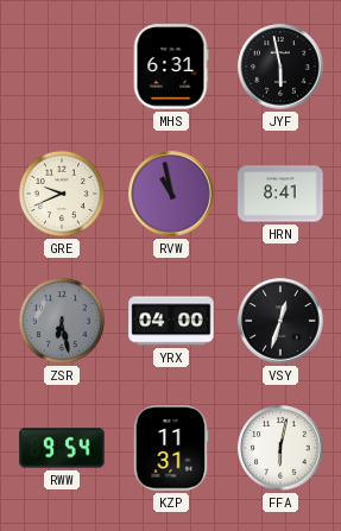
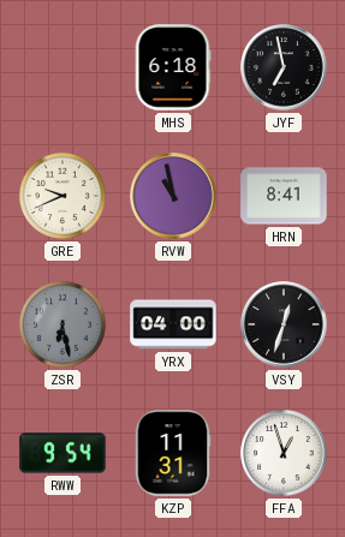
MHS: 6:31 -> 6:18
JYF: 5:58 -> 6:58
FFA: 6:02 -> 12:57
